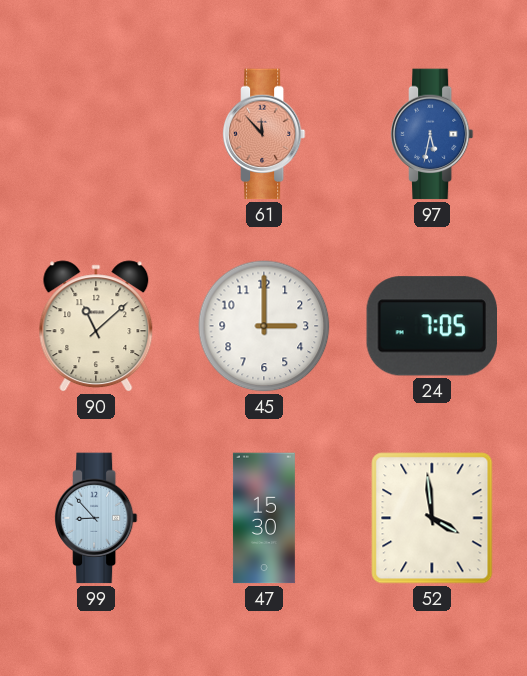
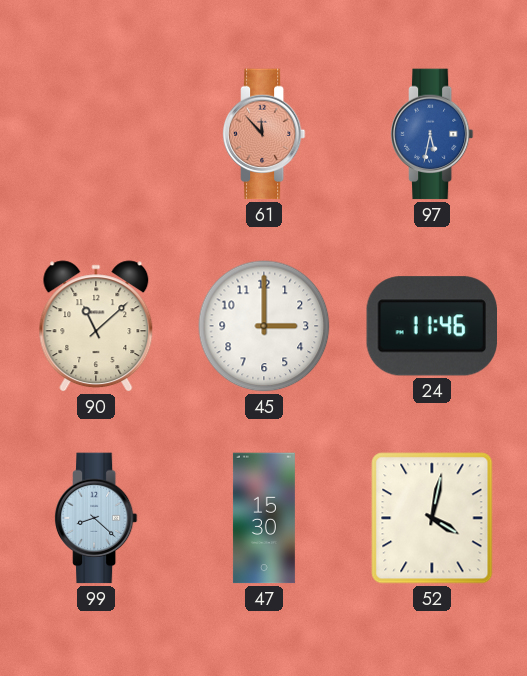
24: 7:05 -> 11:46
99: 8:53 -> 8:22
52: 3:59 -> 4:02
